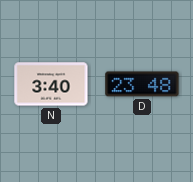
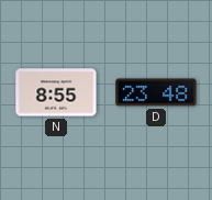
N: 3:40 -> 8:55
